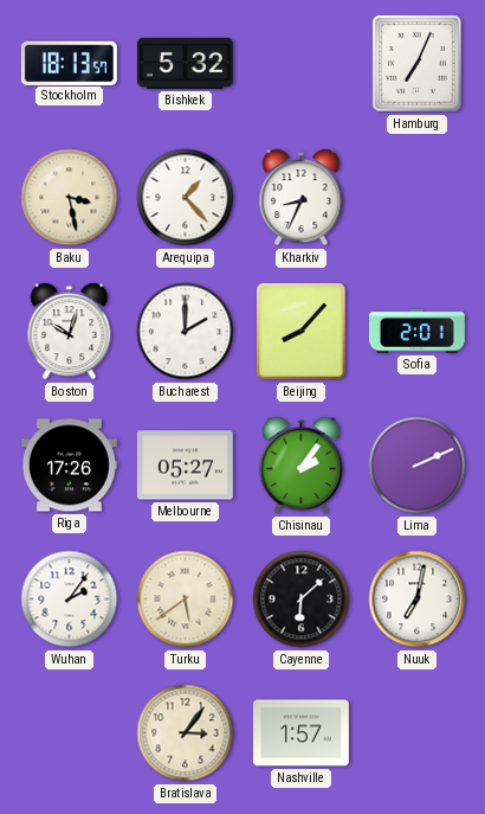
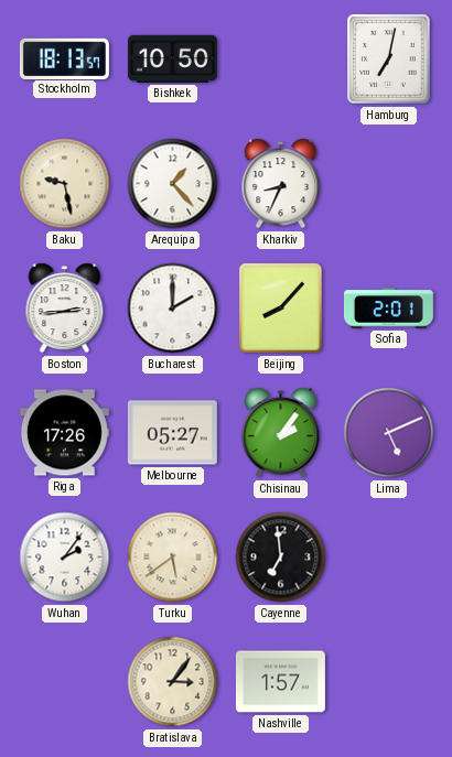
Bishkek: 5:32 -> 10:50
Hamburg: 7:04 -> 7:02
Baku: 3:28 -> 9:28
Boston: 10:03 -> 2:44
Lima: 2:11 -> 5:11
Cayenne: 6:08 -> 6:59
Nuuk: 7:02 -> none
